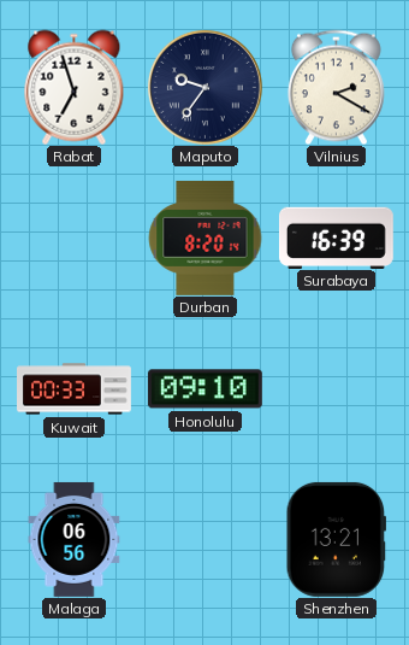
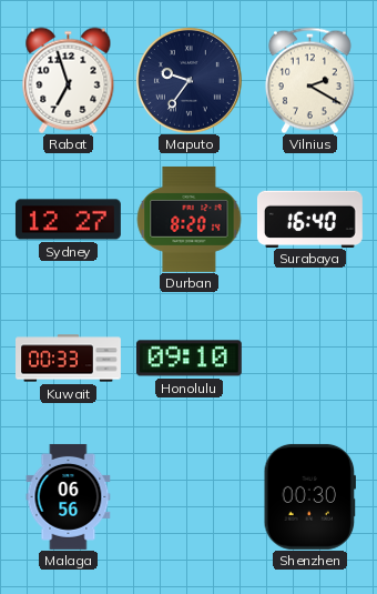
Sydney: none -> 12:27
Surabaya: 16:39 -> 16:40
Shenzhen: 13:21 -> 00:30
